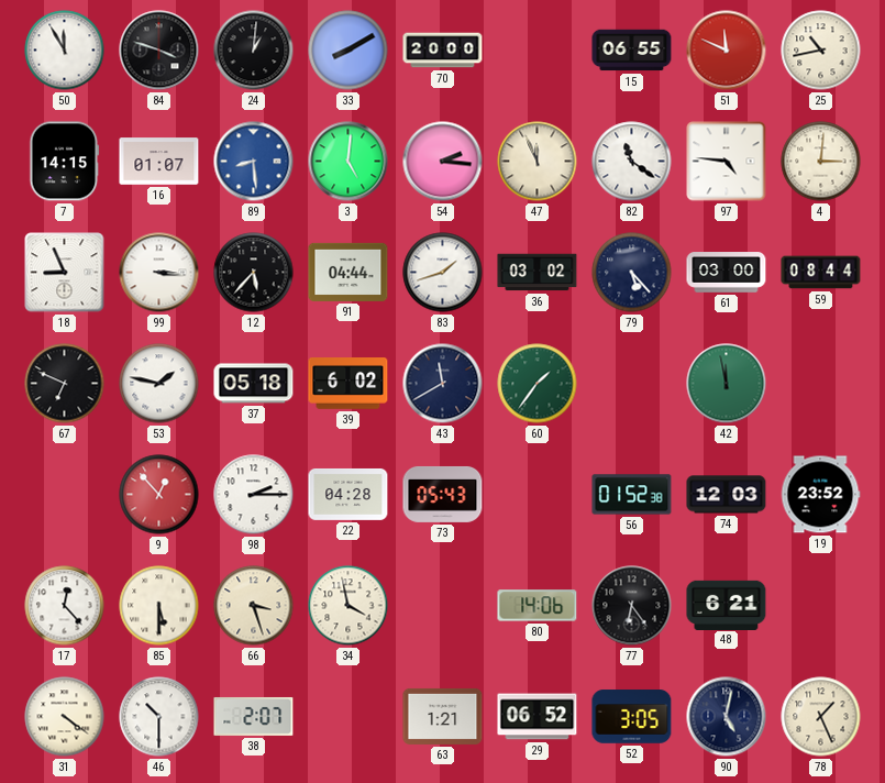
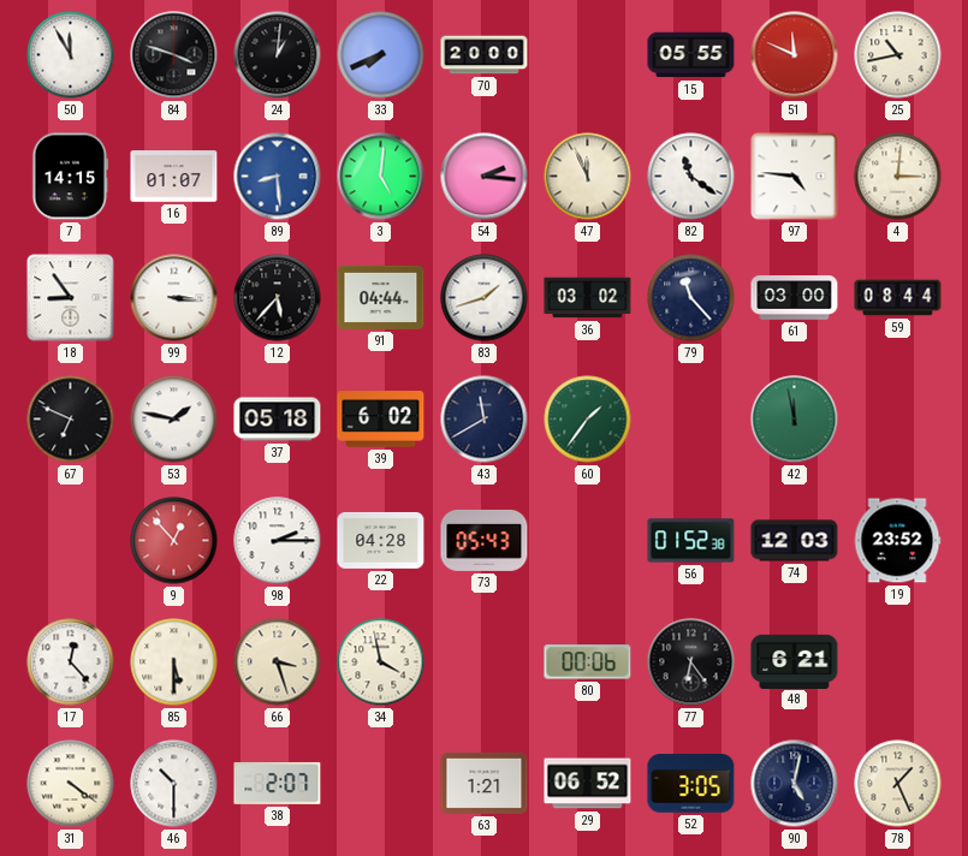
33: 8:10 -> 7:41
15: 06:55 -> 05:55
18: 8:56 -> 8:54
79: 5:23 -> 11:23
80: 14:06 -> 00:06
